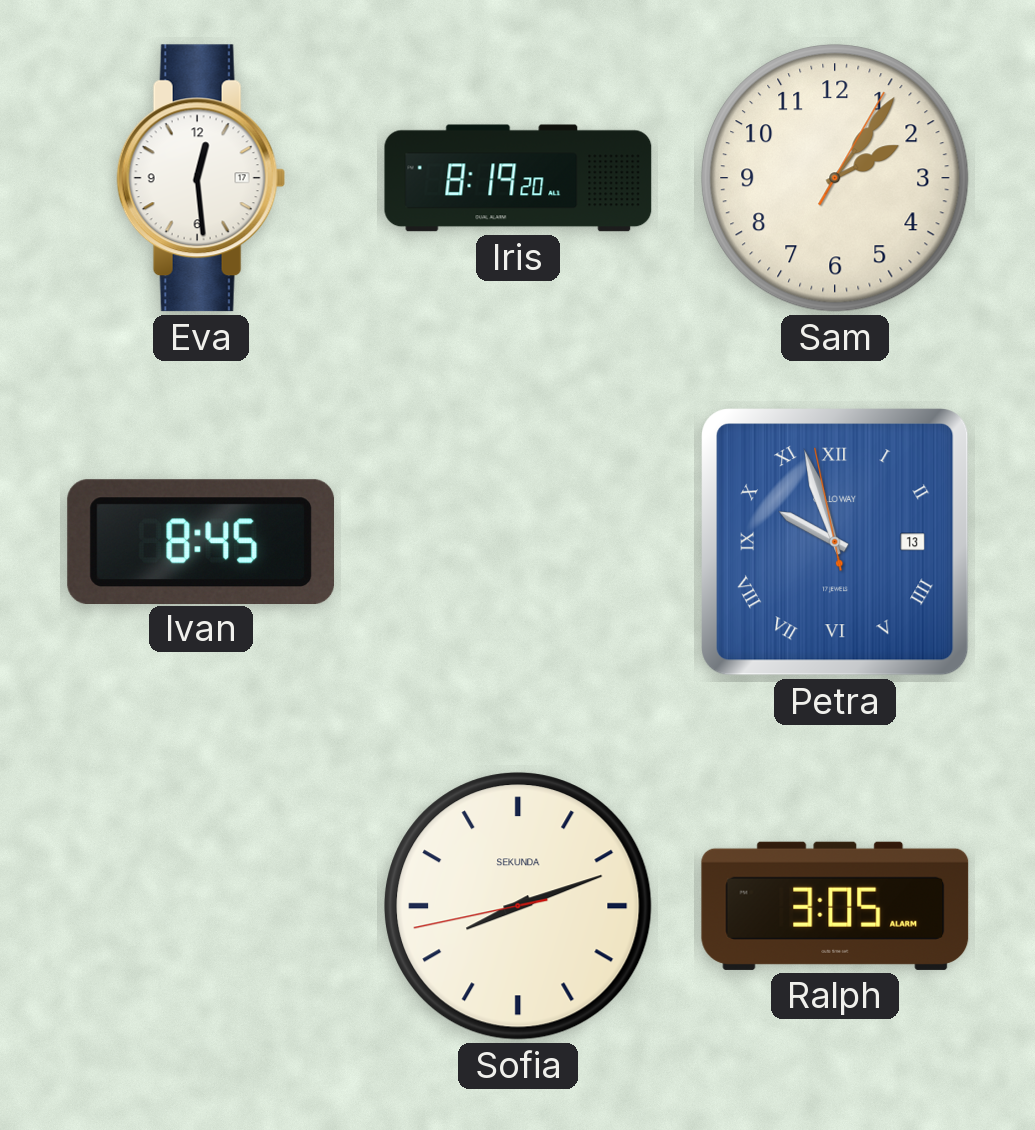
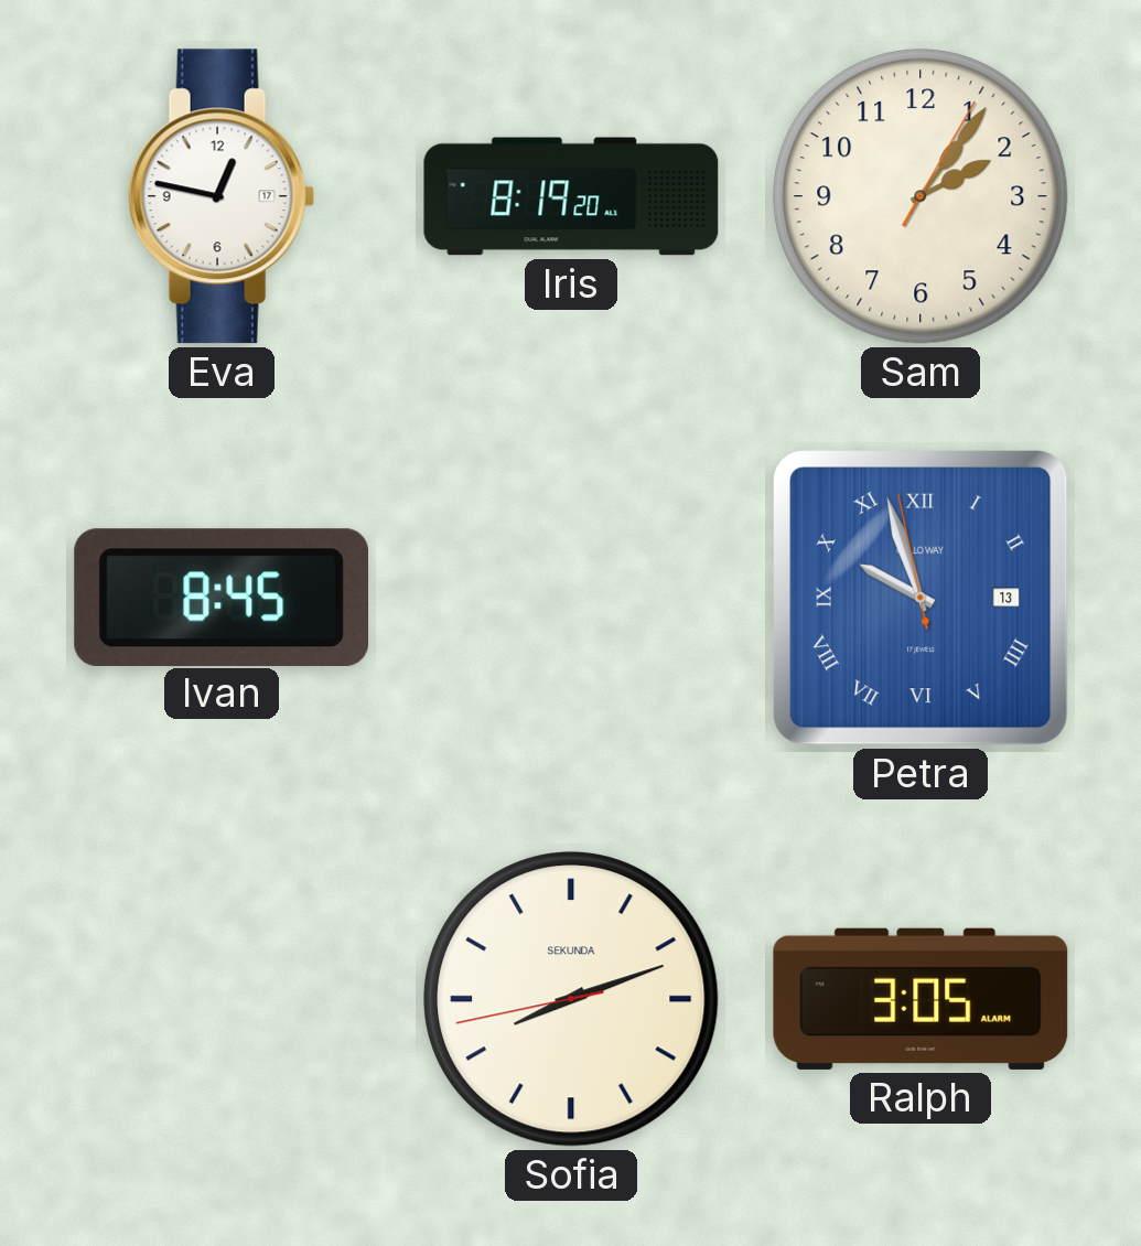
Eva: 12:29 -> 12:47
